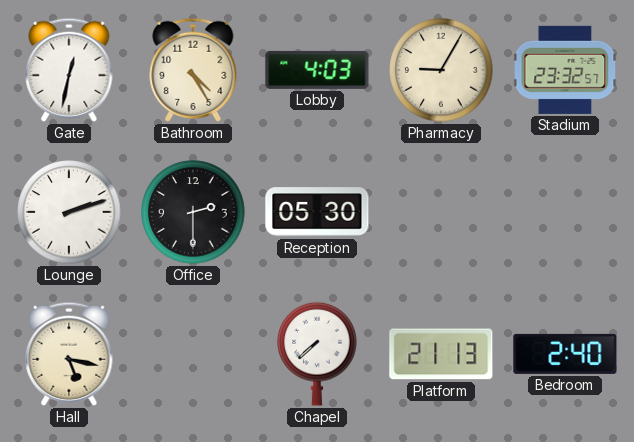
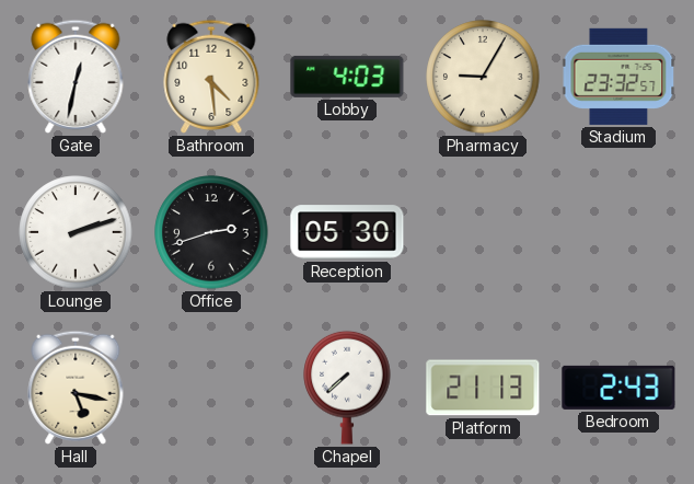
Bathroom: 4:25 -> 4:29
Office: 2:30 -> 2:42
Bedroom: 2:40 -> 2:43
